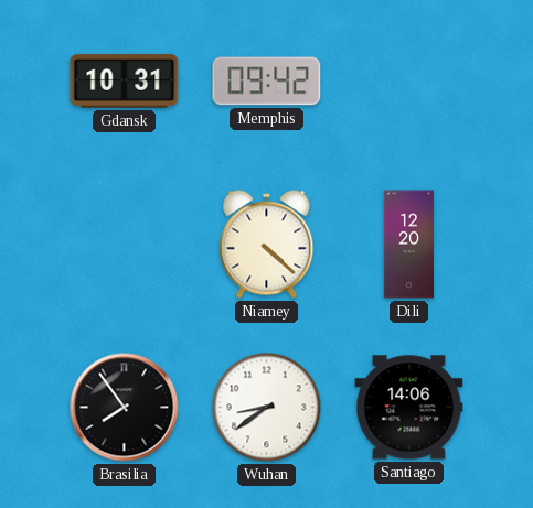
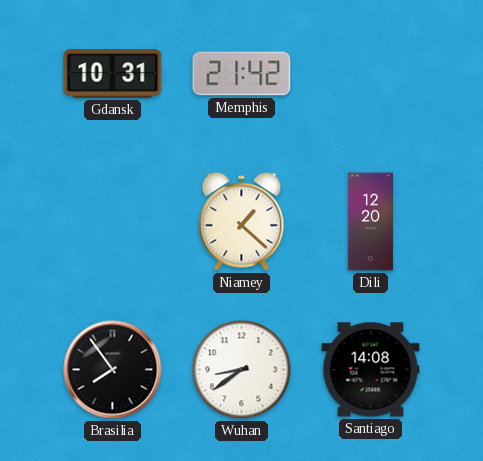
Memphis: 09:42 -> 21:42
Niamey: 4:22 -> 1:22
Santiago: 14:06 -> 14:08
